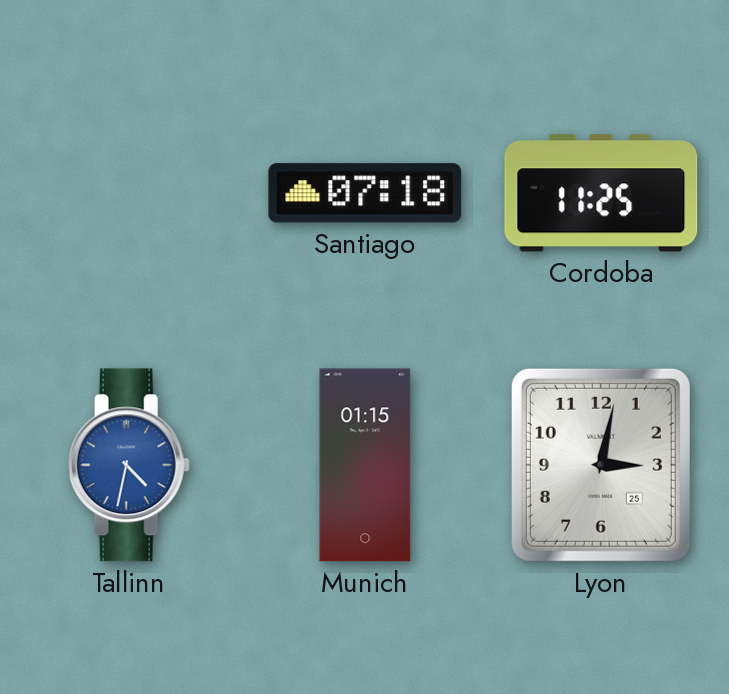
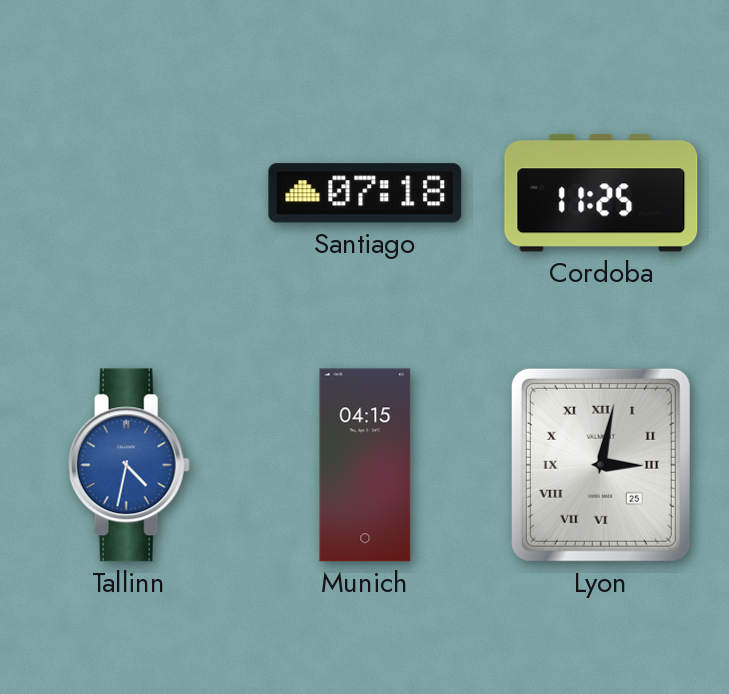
Munich: 01:15 -> 04:15
Lyon numerals: Arabic -> Roman
